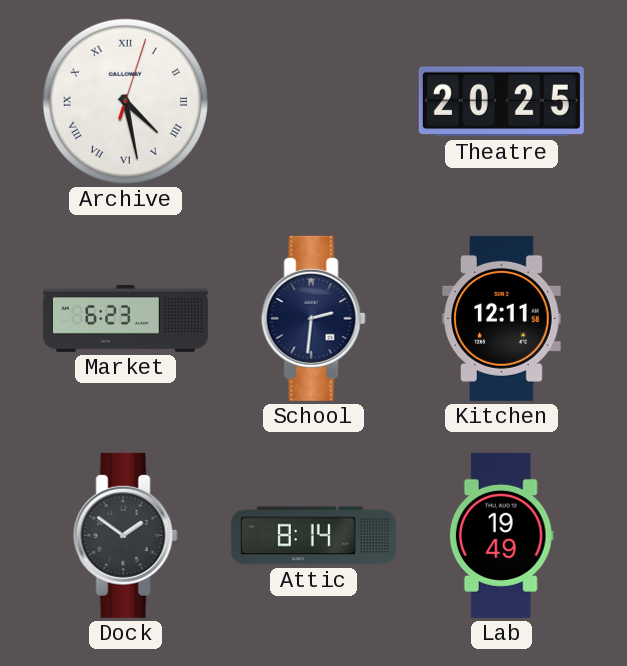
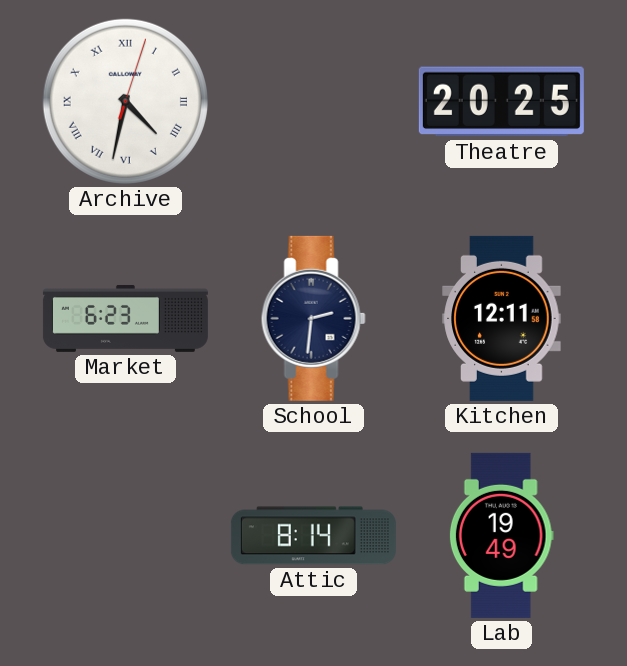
Archive: 4:28 -> 4:32
Dock: 1:51 -> none
